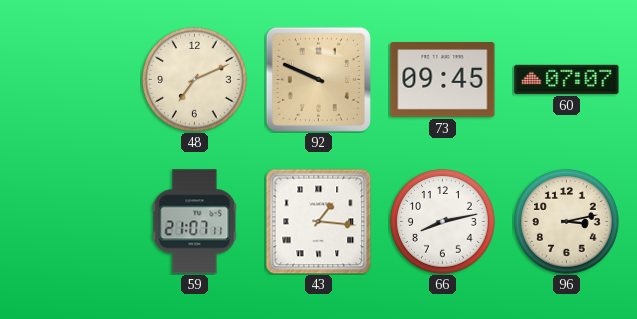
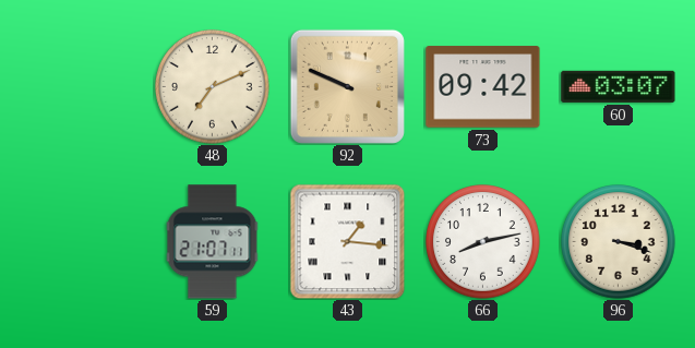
73: 09:45 -> 09:42
60: 07:07 -> 03:07
96: 3:13 -> 3:18
